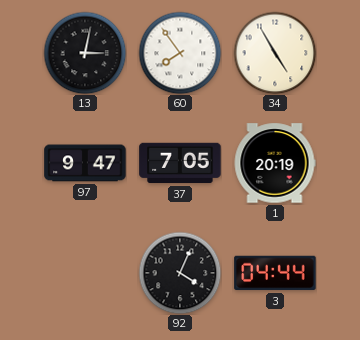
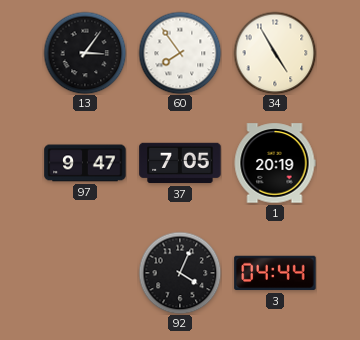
13: 3:02 -> 3:06
